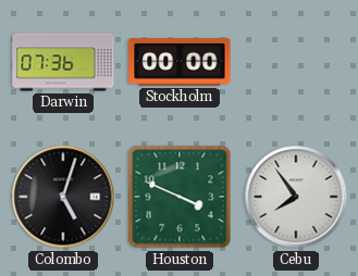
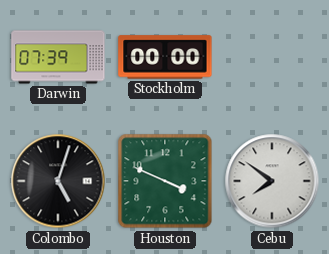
Darwin: 07:36 -> 07:39
Cebu: 7:54 -> 7:51
